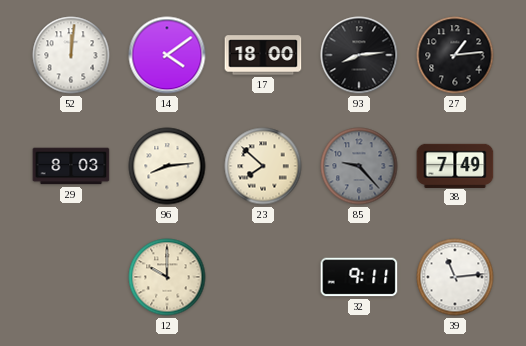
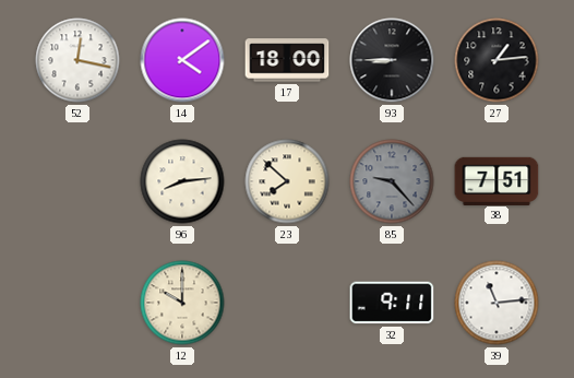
52: 12:01 -> 12:17
93: 8:14 -> 8:45
29: 8:03 -> none
38: 7:49 -> 7:51
